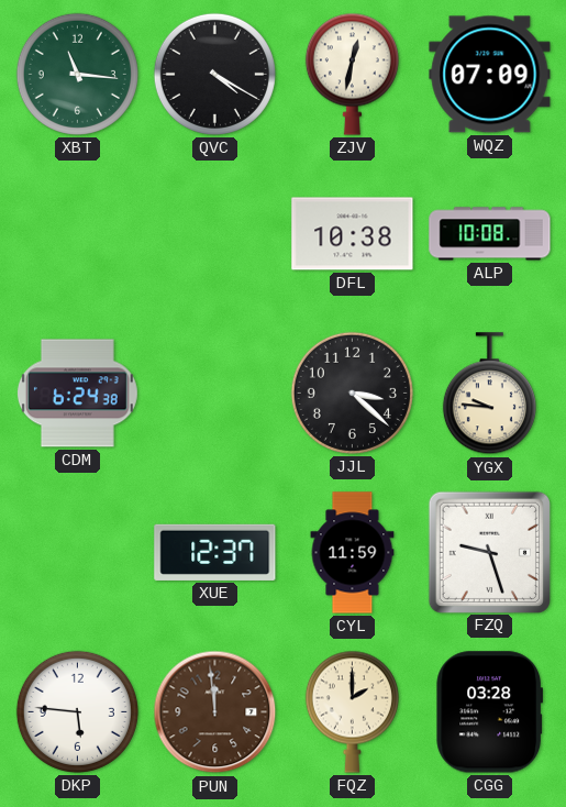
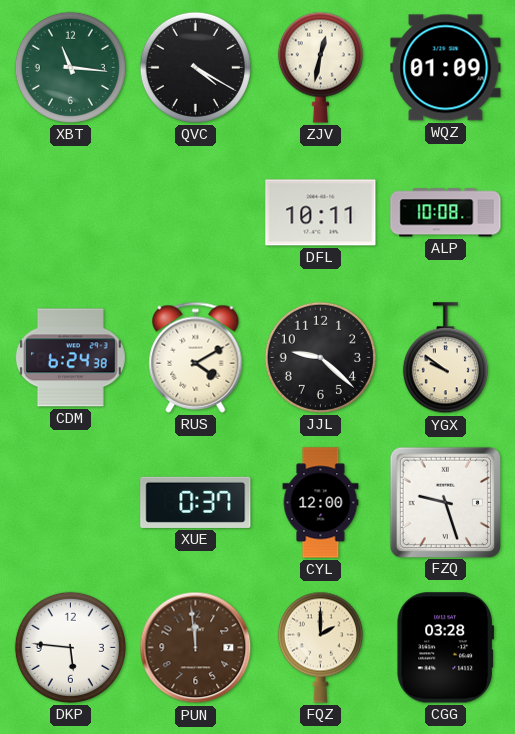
WQZ: 07:09 -> 01:09
DFL: 10:38 -> 10:11
RUS: none -> 4:10
JJL: 3:22 -> 9:22
YGX: 9:46 -> 9:51
XUE: 12:37 -> 0:37
CYL: 11:59 -> 12:00
